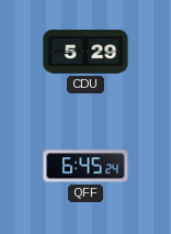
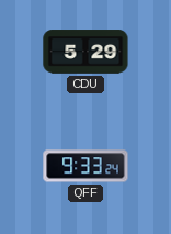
QFF: 6:45 -> 9:33
